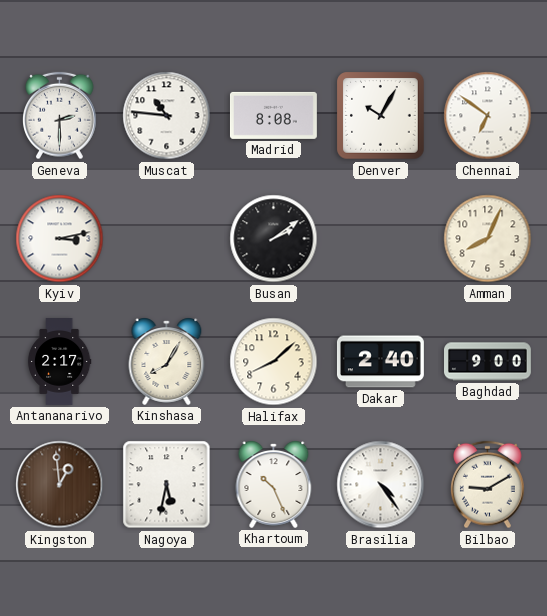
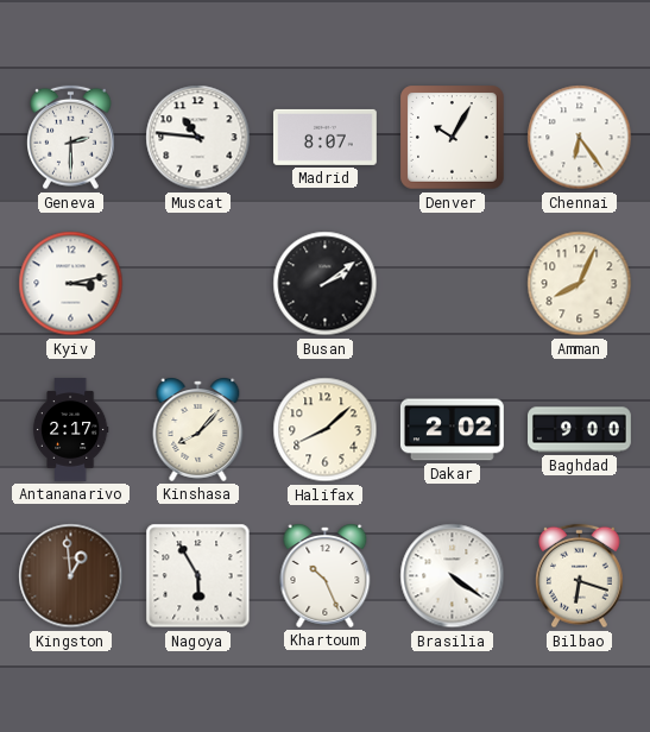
Madrid: 8:08 -> 8:07
Chennai: 6:51 -> 6:24
Kinshasa: 8:05 -> 8:07
Dakar: 2:40 -> 2:02
Nagoya: 5:32 -> 5:55
Brasilia: 4:24 -> 4:21
Bilbao: 9:10 -> 6:18
